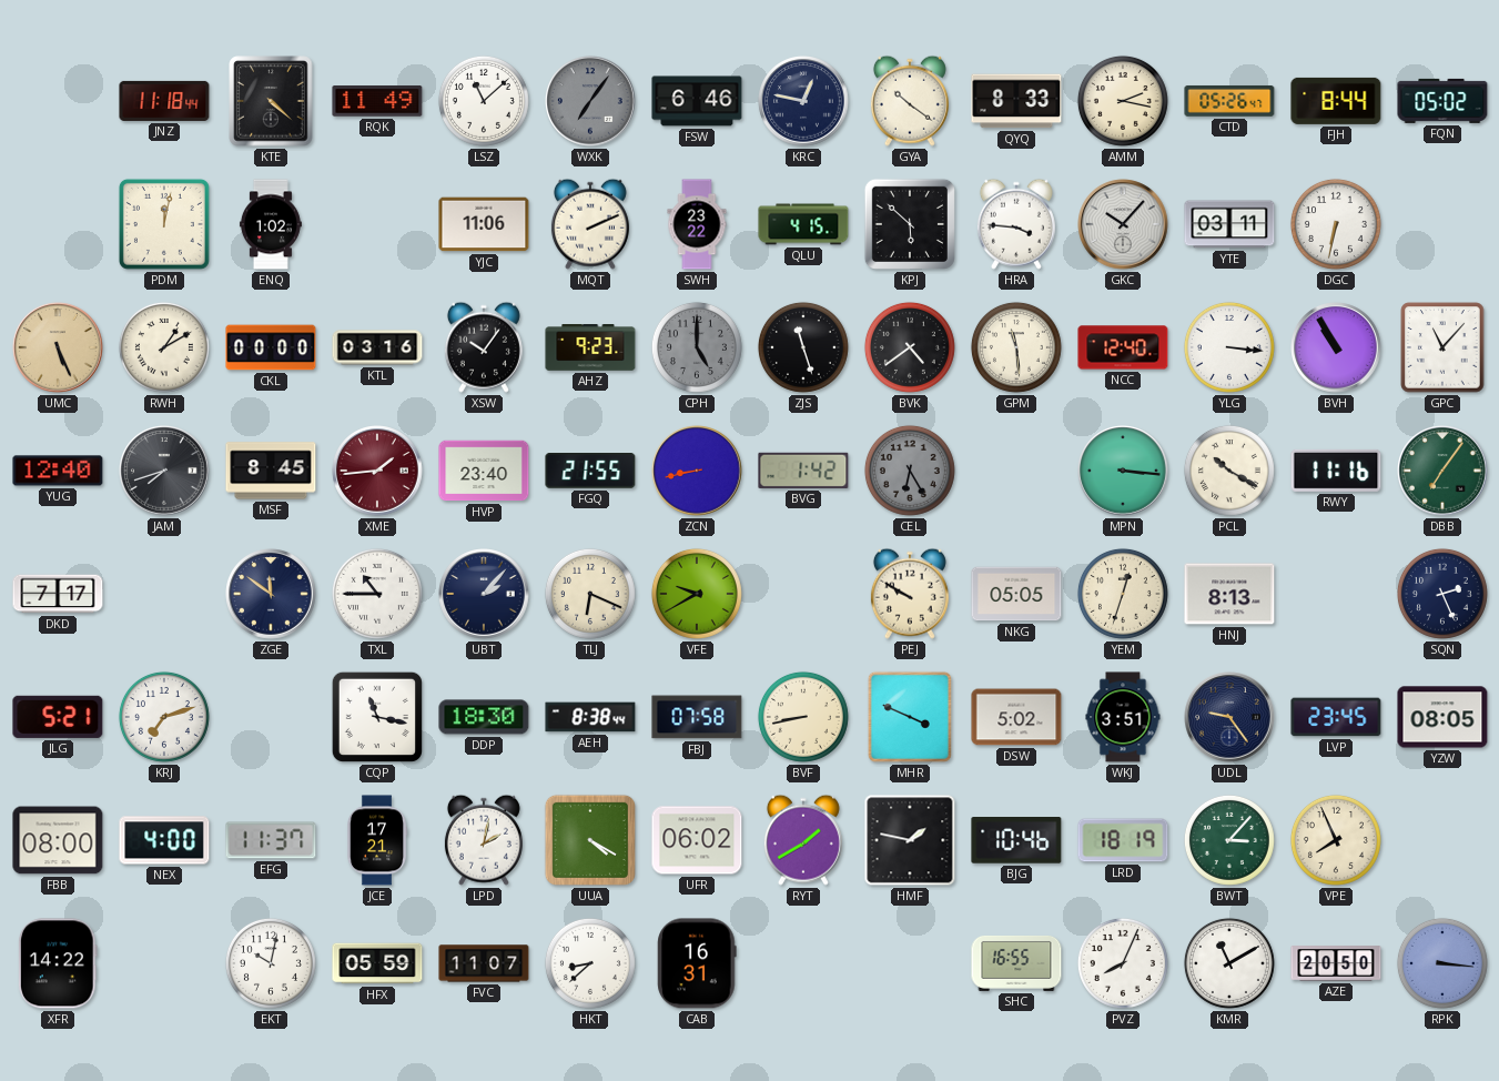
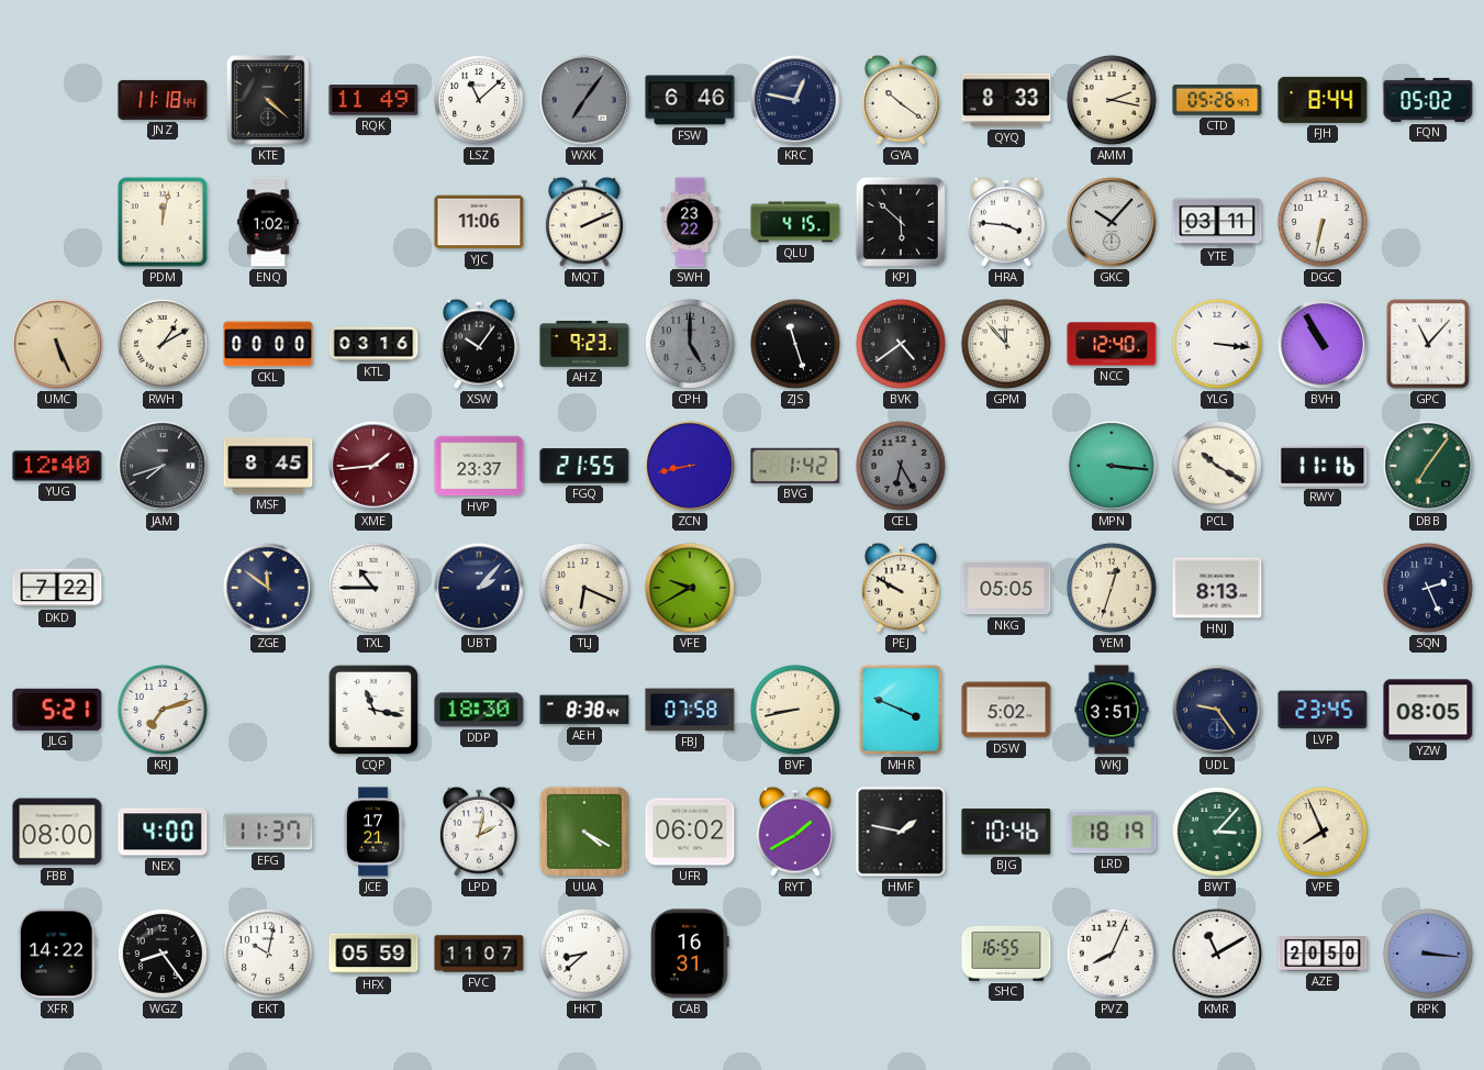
GPM: 11:29 -> 11:53
HVP: 23:40 -> 23:37
DKD: 7:17 -> 7:22
WGZ: none -> 8:24
